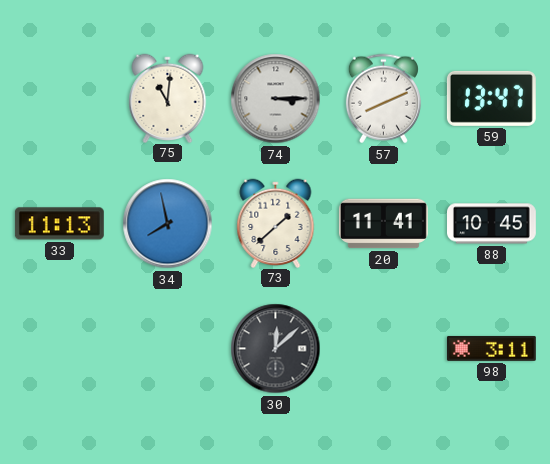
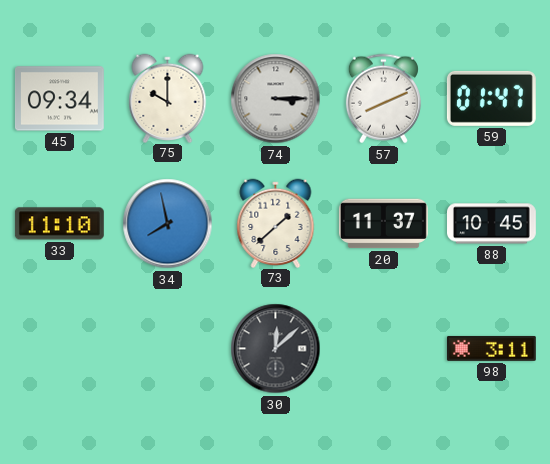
45: none -> 09:34
75: 11:01 -> 10:00
59: 13:47 -> 01:47
33: 11:13 -> 11:10
20: 11:41 -> 11:37
